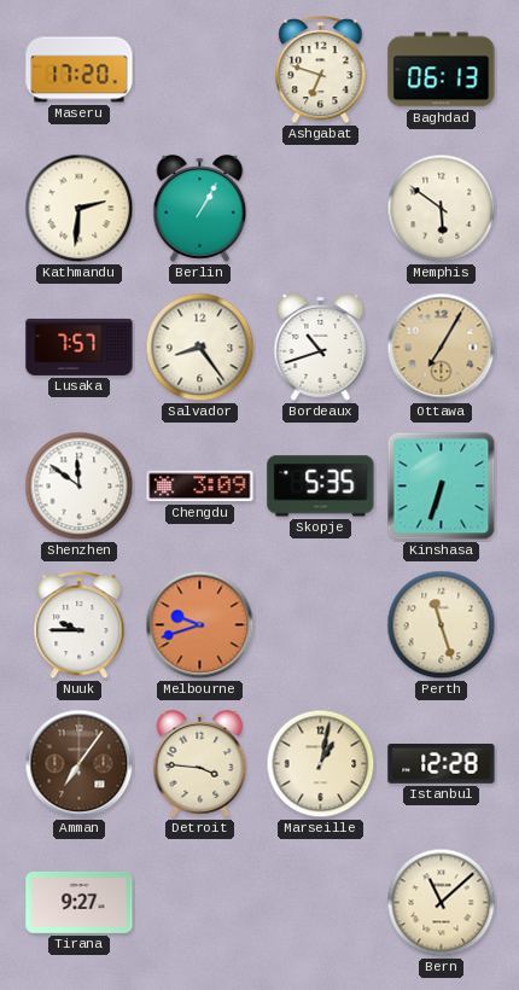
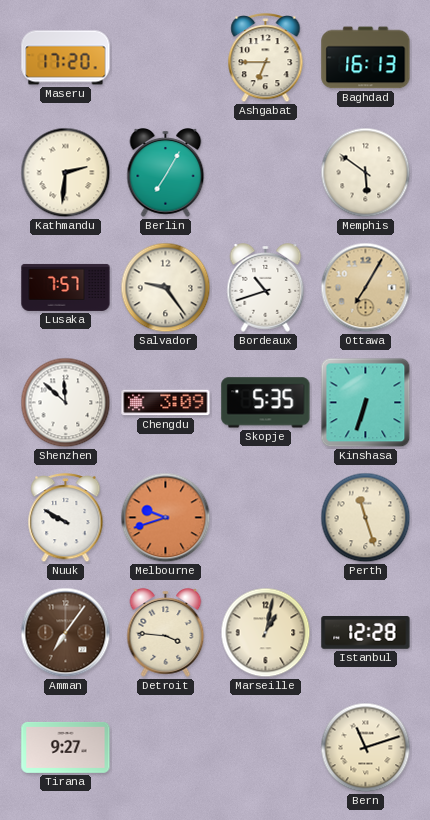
Ashgabat: 6:48 -> 6:45
Baghdad: 06:13 -> 16:13
Berlin: 1:05 -> 7:05
Salvador: 8:24 -> 9:24
Shenzhen: 11:51 -> 11:52
Nuuk: 9:45 -> 9:50
Bern: 11:08 -> 11:12
